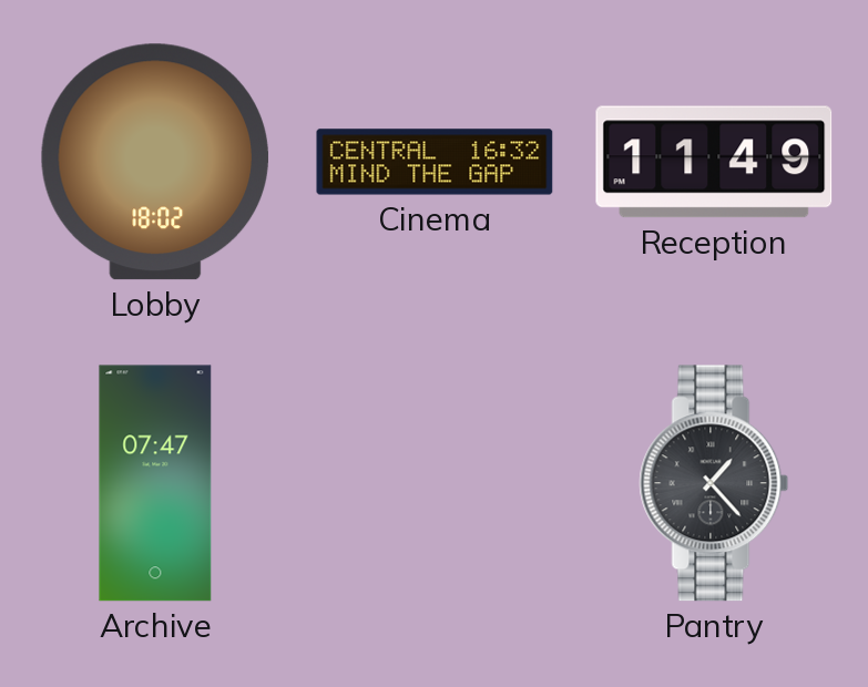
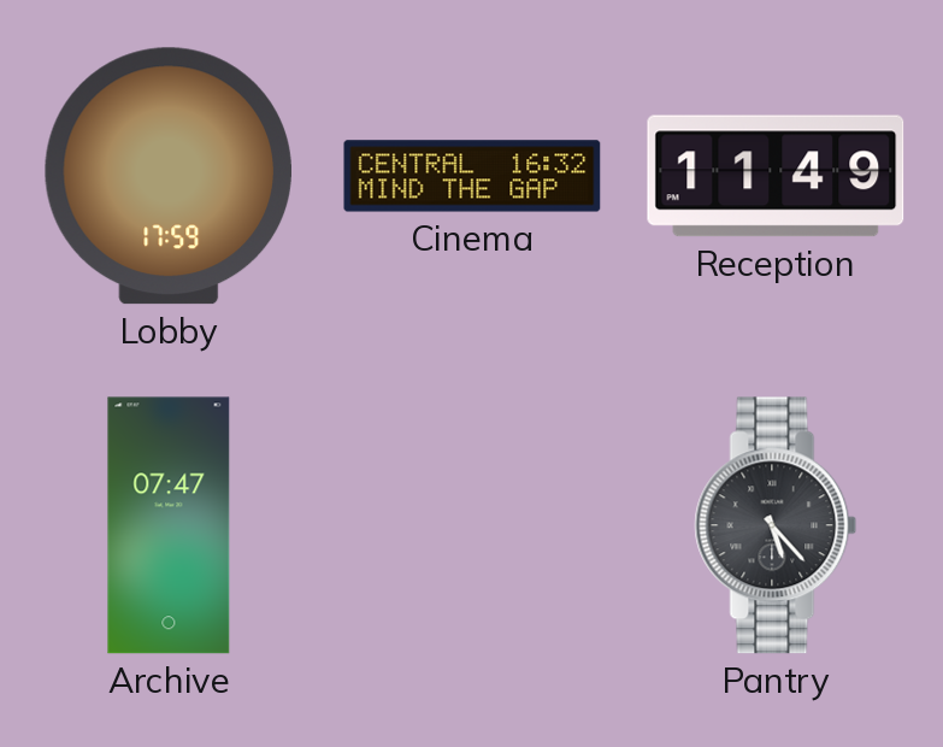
Lobby: 18:02 -> 17:59
Pantry: 1:23 -> 5:23
